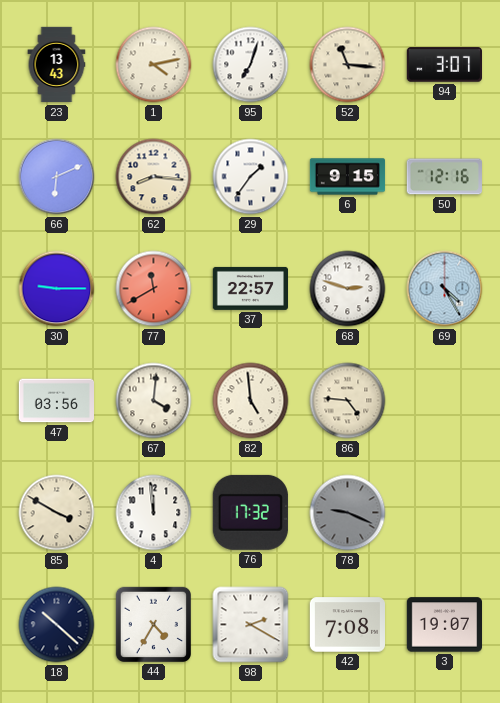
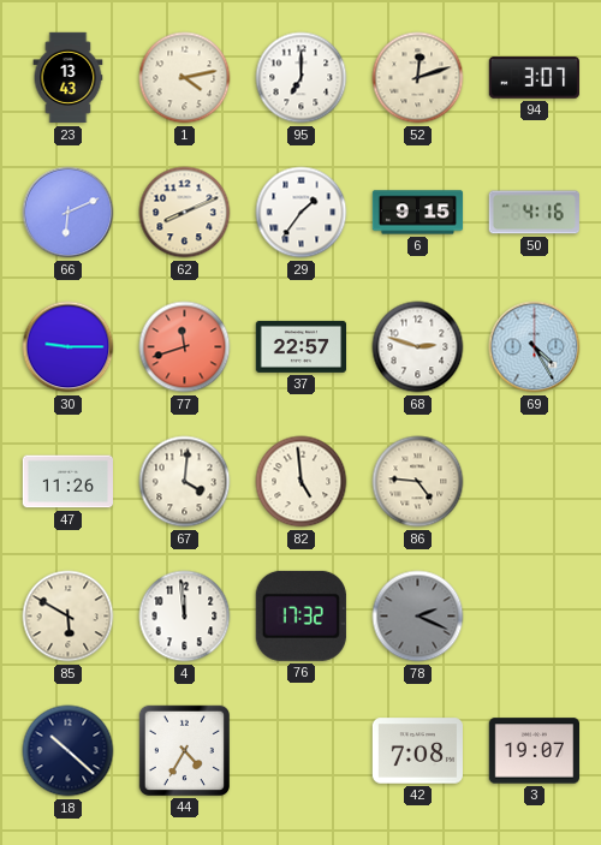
95: 7:03 -> 7:00
52: 11:16 -> 12:12
62: 8:16 -> 8:11
50: 12:16 -> 4:16
77: 11:40 -> 11:42
47: 03:56 -> 11:26
85: 3:50 -> 5:50
78: 9:19 -> 2:19
98: 2:20 -> none
